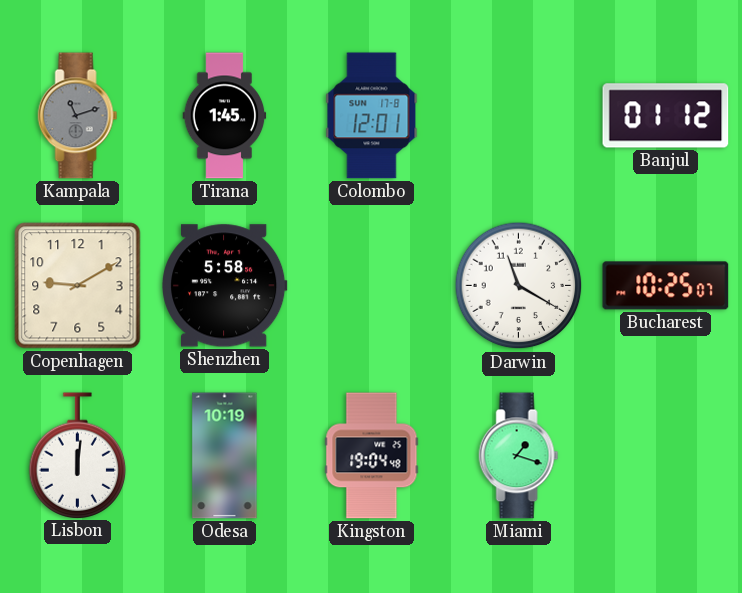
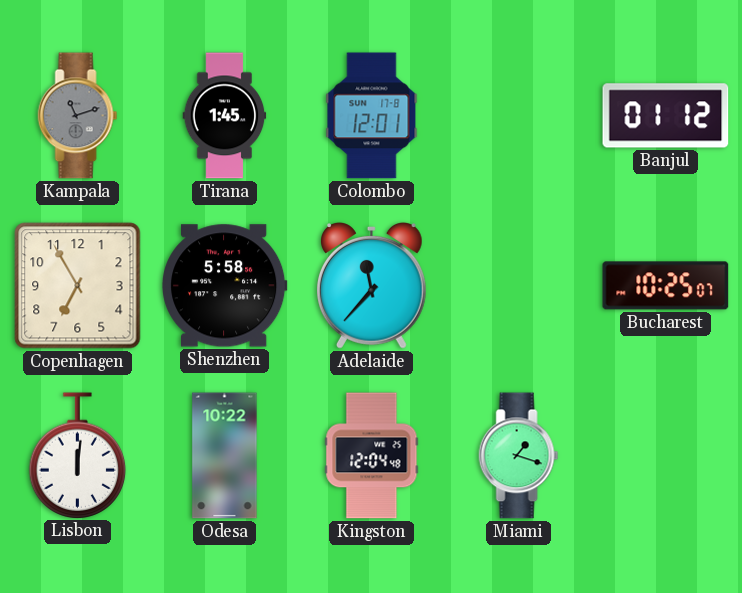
Copenhagen: 9:10 -> 6:55
Adelaide: none -> 11:37
Darwin: 11:20 -> none
Odesa: 10:19 -> 10:22
Kingston: 19:04 -> 12:04
